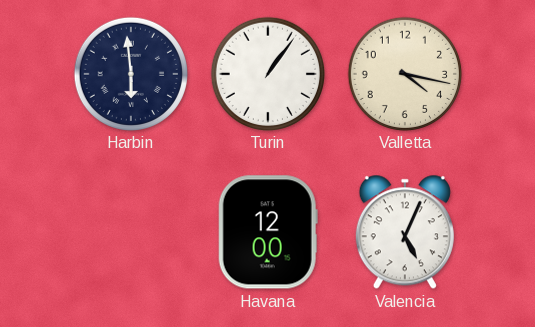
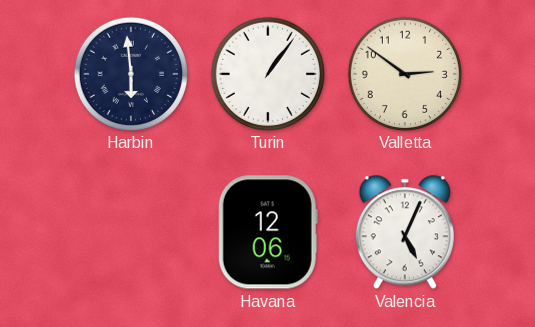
Valletta: 4:17 -> 2:51
Havana: 12:00 -> 12:06
